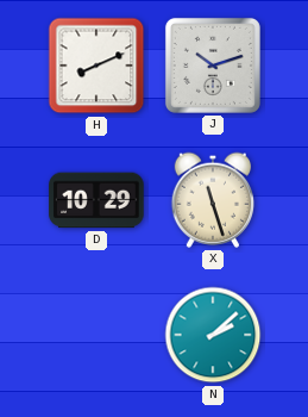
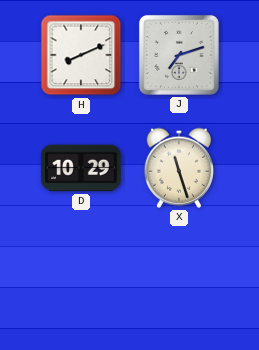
J: 10:12 -> 7:12
N: 2:08 -> none
